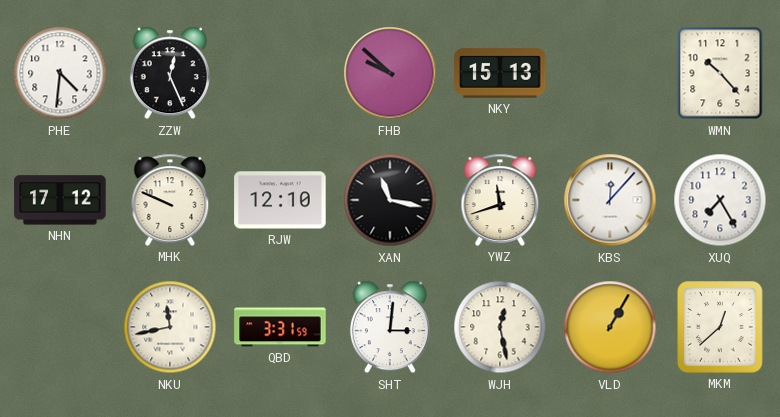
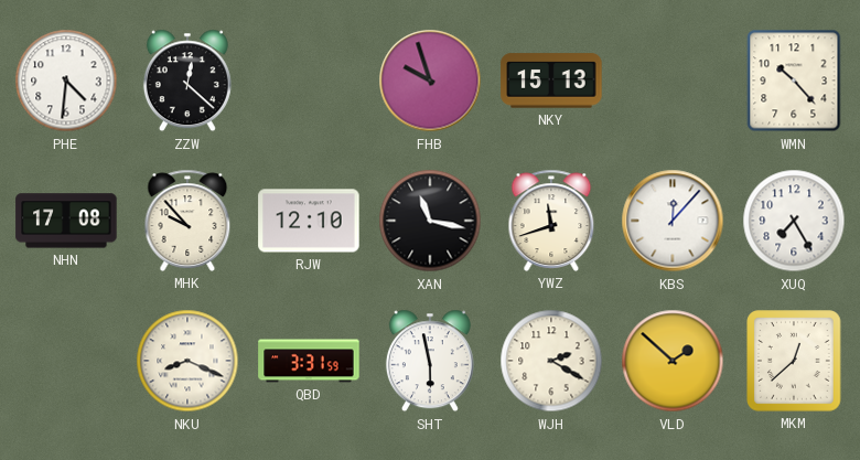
ZZW: 12:26 -> 12:22
FHB: 9:52 -> 9:57
NHN: 17:12 -> 17:08
MHK: 9:49 -> 9:53
NKU: 11:43 -> 8:19
SHT: 3:01 -> 5:58
WJH: 12:28 -> 2:20
VLD: 1:05 -> 1:52
